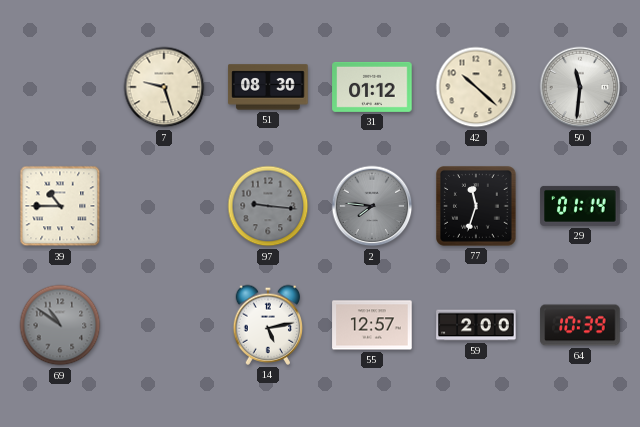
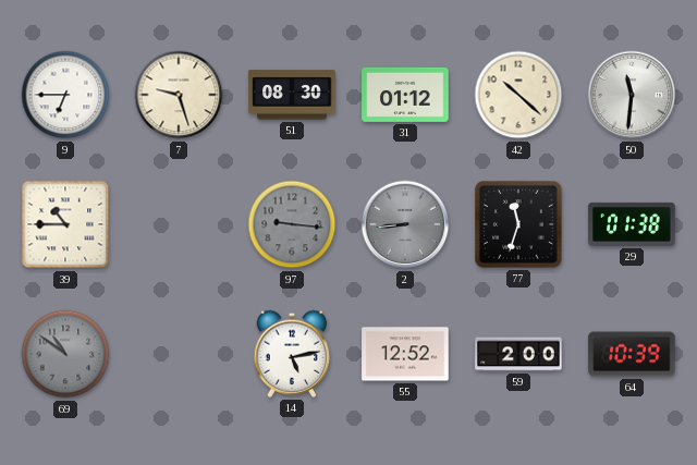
9: none -> 6:45
2: 7:46 -> 8:44
29: 01:14 -> 01:38
55: 12:57 -> 12:52
